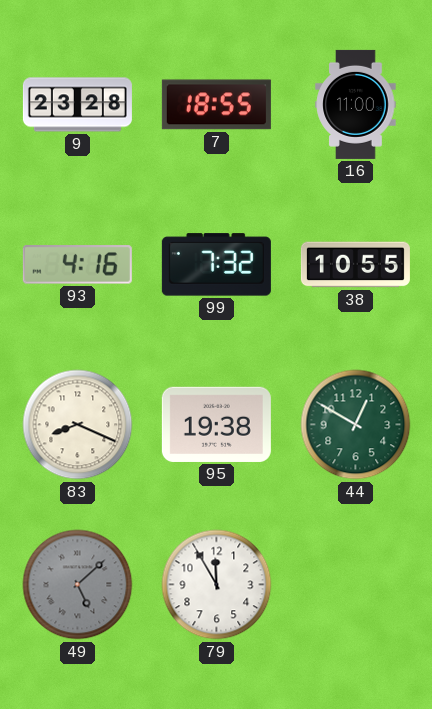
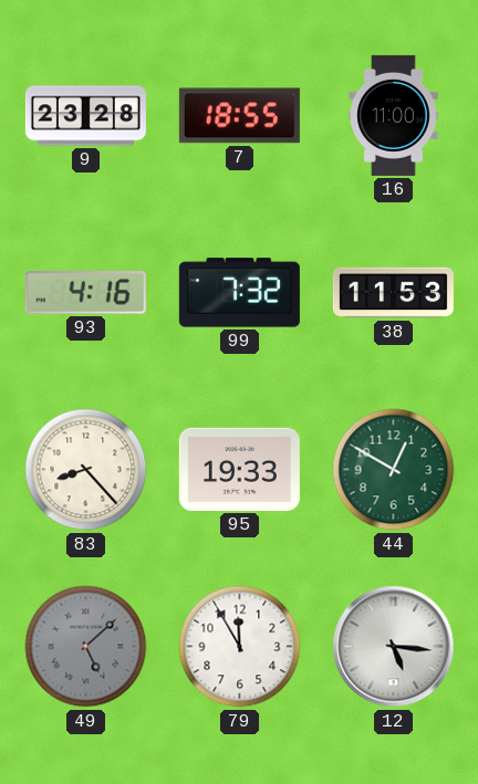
38: 10:55 -> 11:53
83: 8:19 -> 8:23
95: 19:38 -> 19:33
12: none -> 5:16
